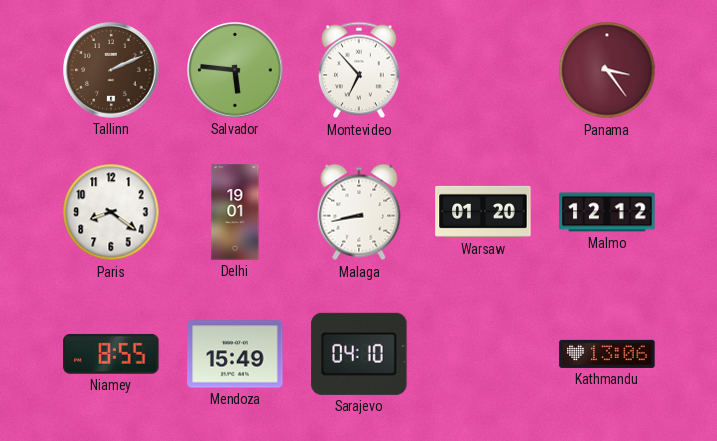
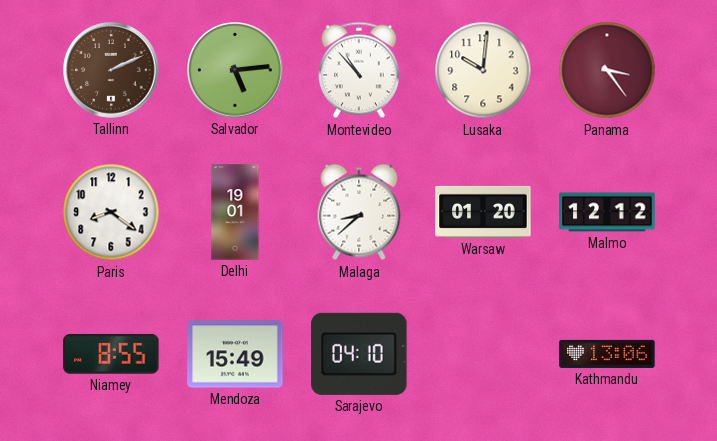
Salvador: 5:46 -> 5:14
Montevideo: 6:53 -> 10:53
Lusaka: none -> 10:01
Malaga: 8:43 -> 8:38
